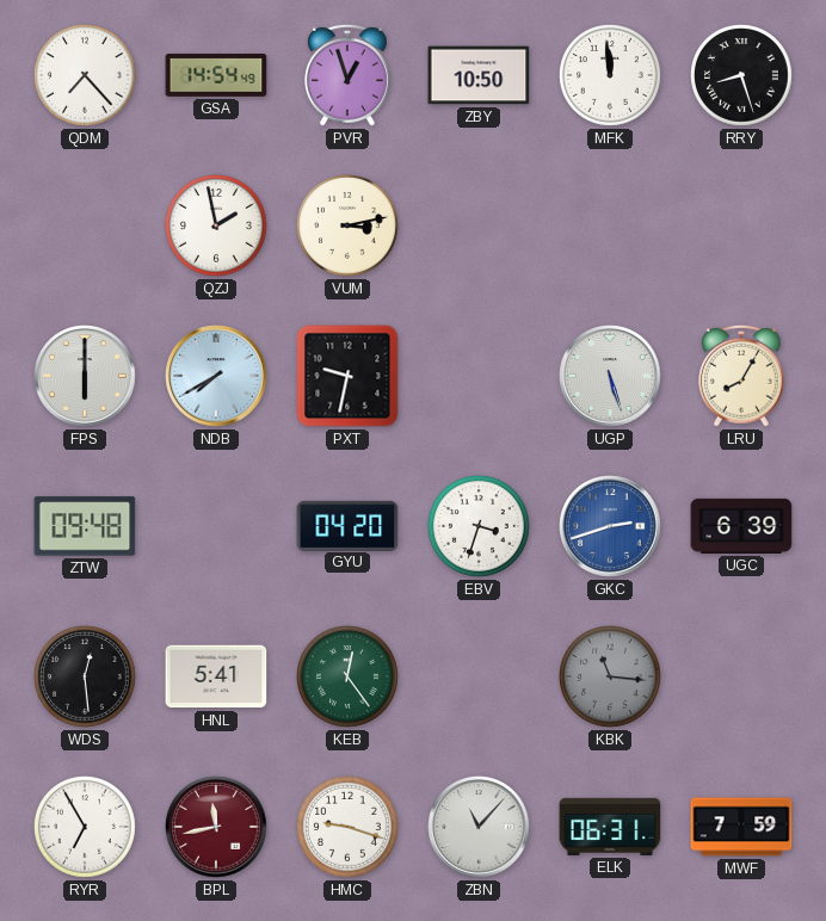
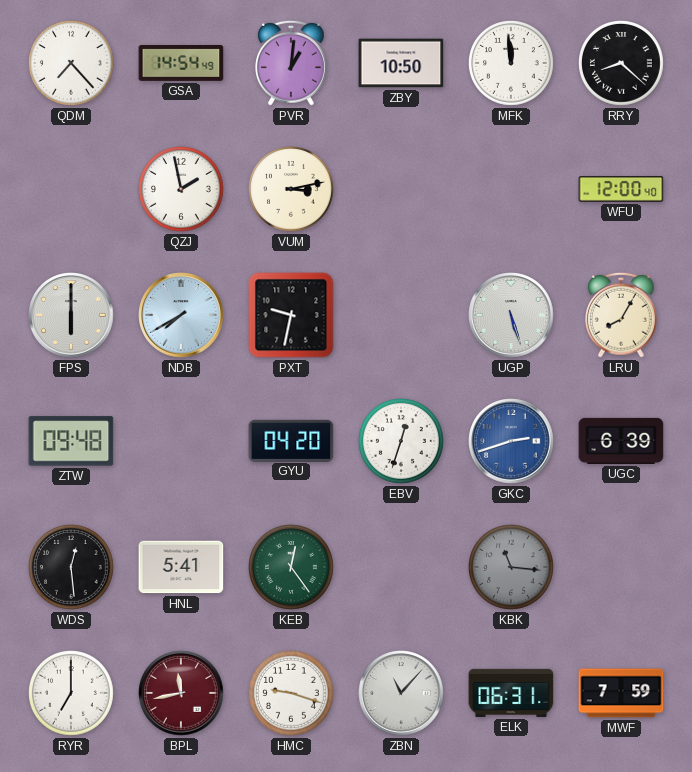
PVR: 12:57 -> 1:01
RRY: 8:27 -> 8:22
WFU: none -> 12:00
EBV: 3:33 -> 12:33
RYR: 6:55 -> 7:00
